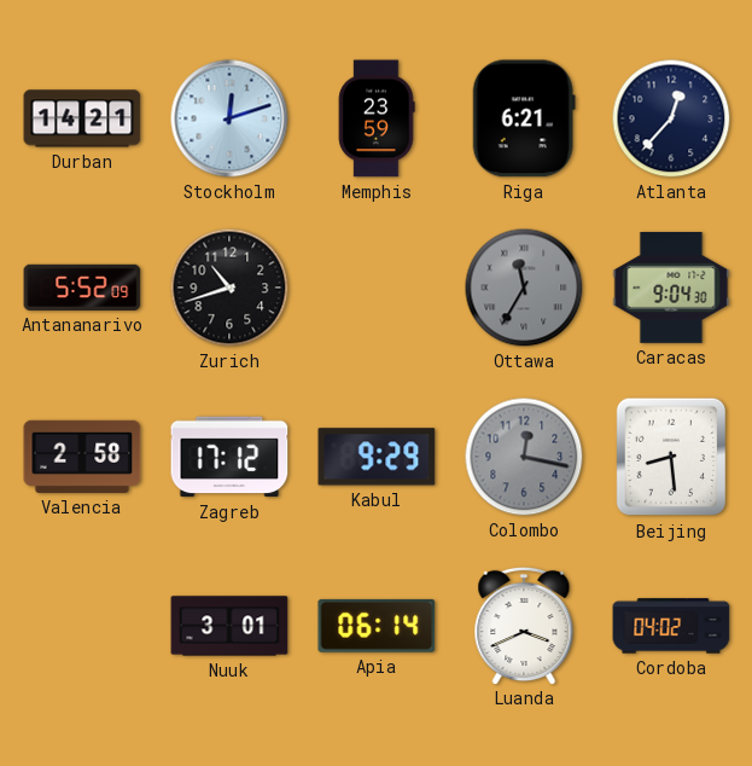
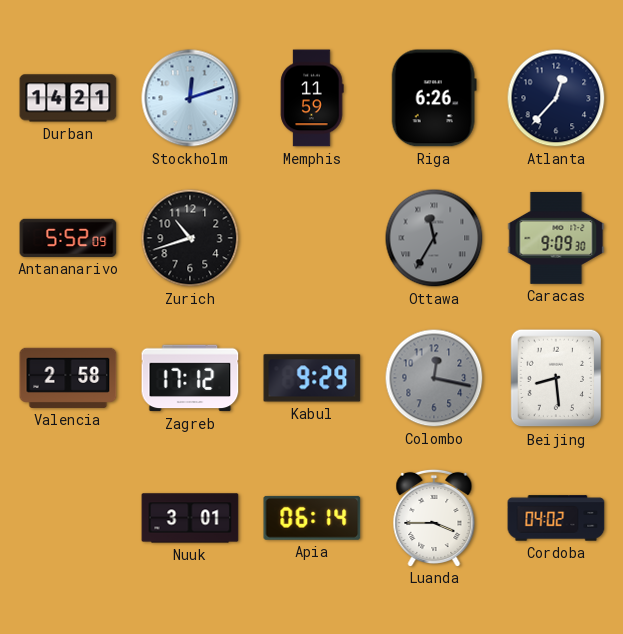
Memphis: 23:59 -> 11:59
Riga: 6:21 -> 6:26
Caracas: 9:04 -> 9:09
Luanda: 3:41 -> 3:45
